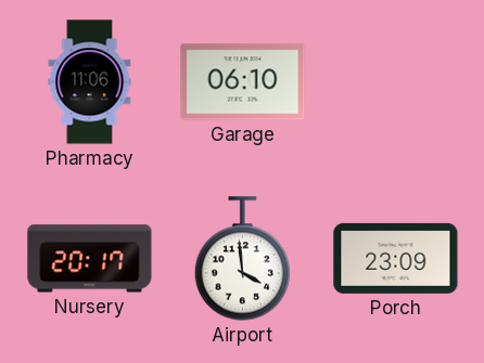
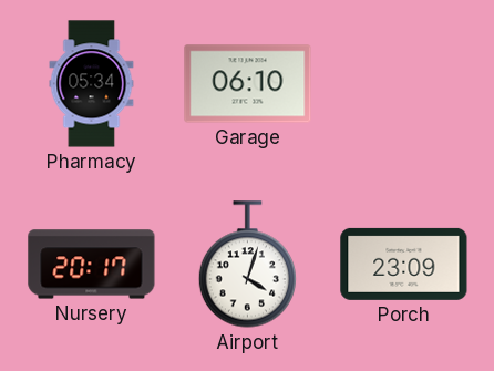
Pharmacy: 11:06 -> 05:34
Airport: 3:59 -> 4:03
